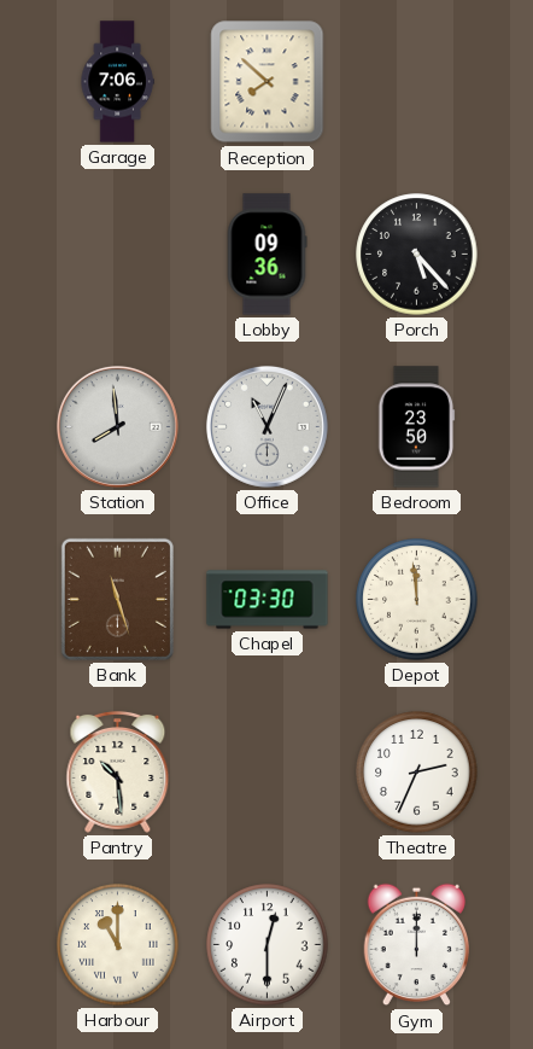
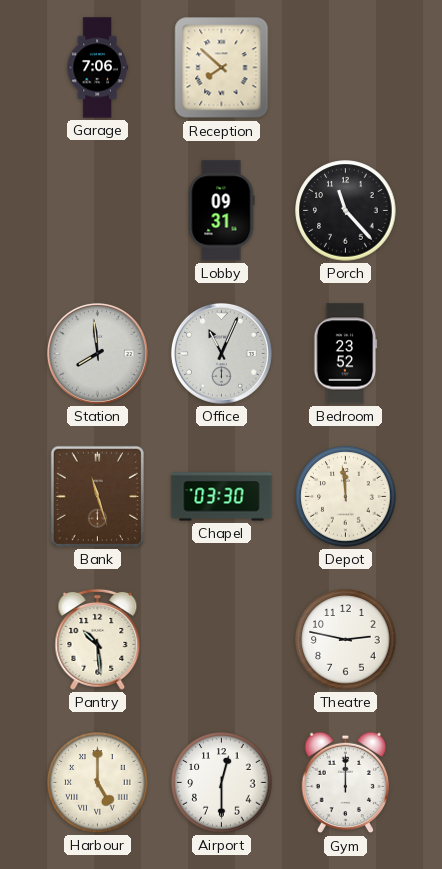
Lobby: 09:36 -> 09:31
Porch: 5:23 -> 11:23
Bedroom: 23:50 -> 23:52
Theatre: 2:34 -> 2:47
Harbour: 11:00 -> 5:00
